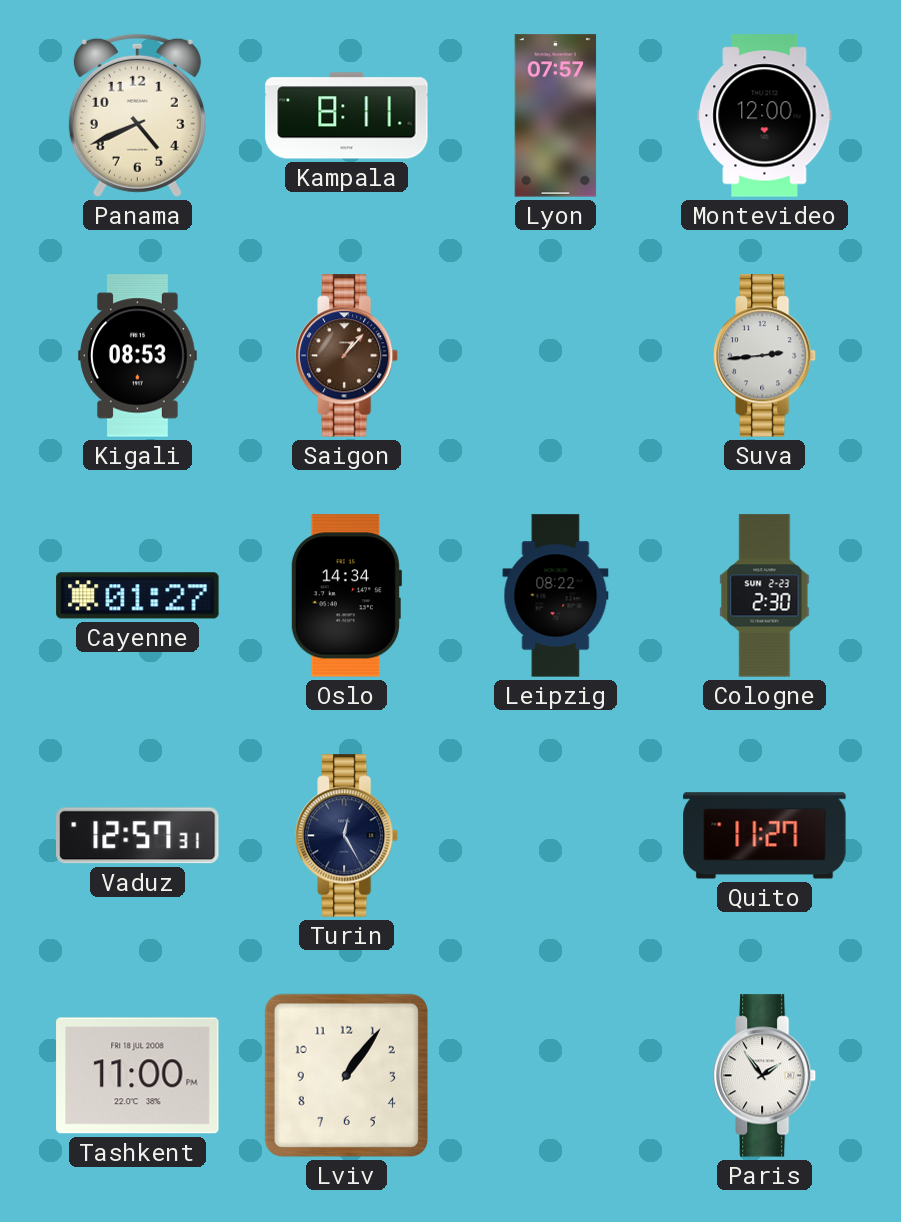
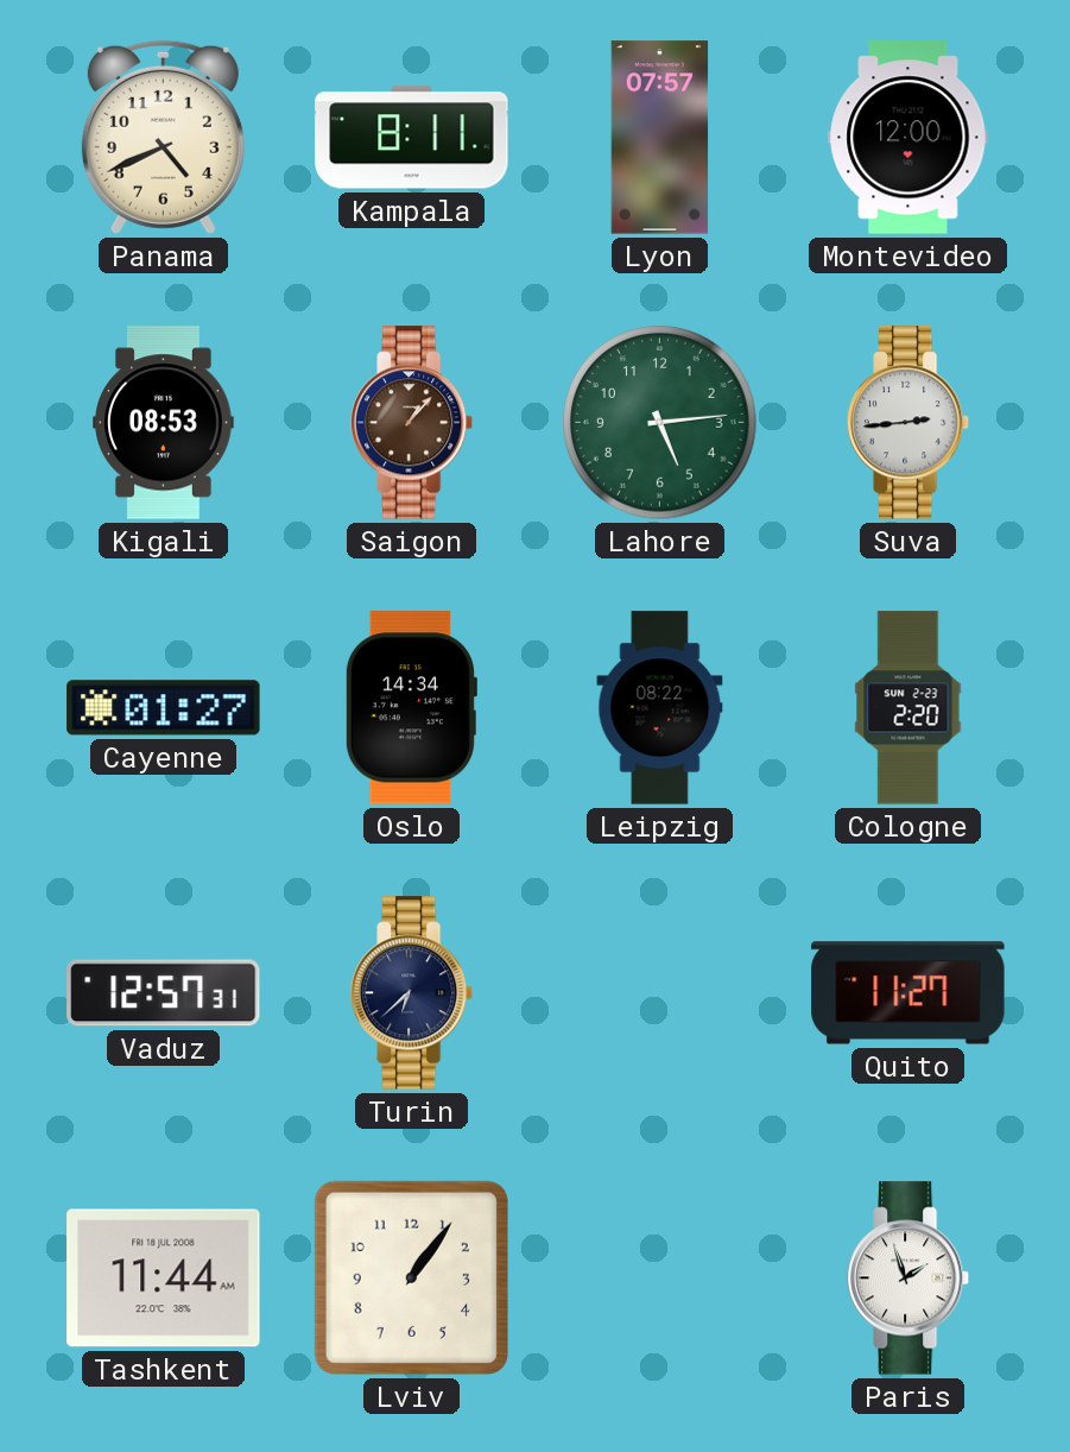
Lahore: none -> 5:14
Cologne: 2:30 -> 2:20
Turin: 12:25 -> 6:38
Tashkent: 11:00 -> 11:44
Paris: 1:54 -> 1:57
